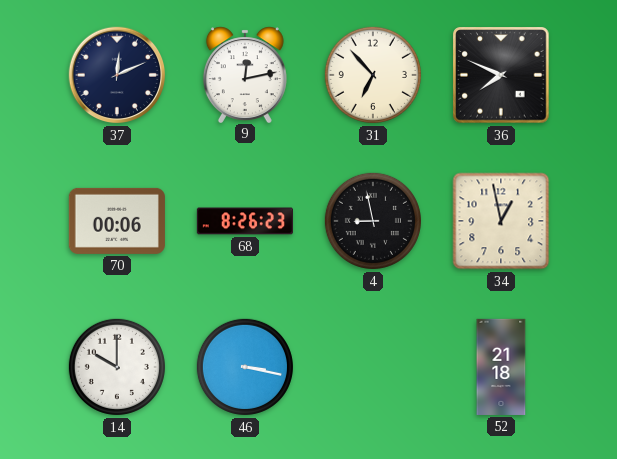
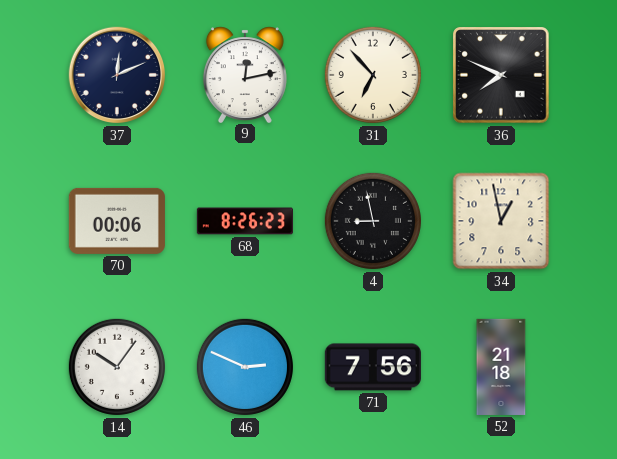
14: 10:00 -> 10:06
46: 3:17 -> 2:49
71: none -> 7:56
